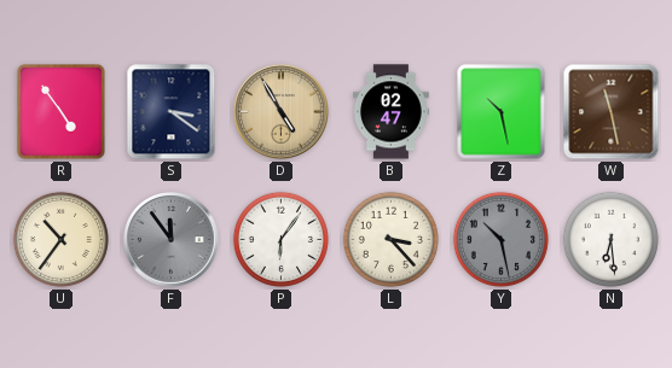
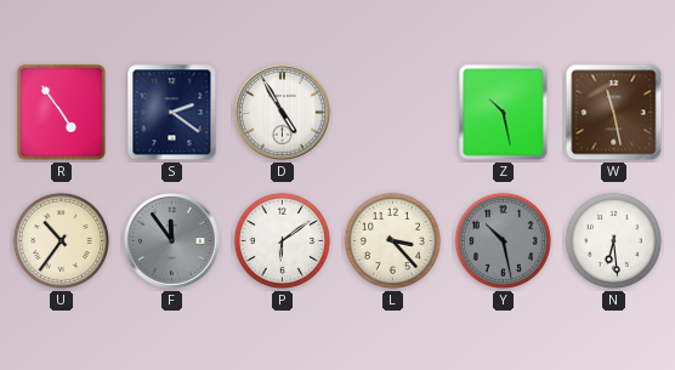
S: 3:21 -> 2:21
D dial: champagne -> white
B: 02:47 -> none
P: 6:06 -> 6:09
